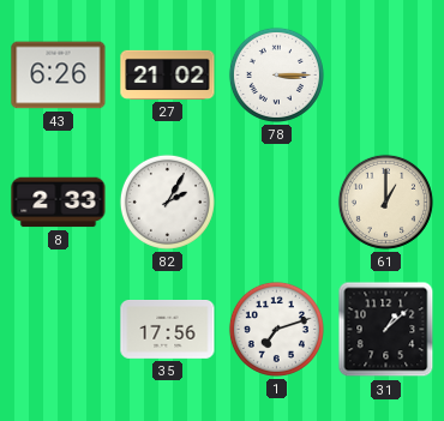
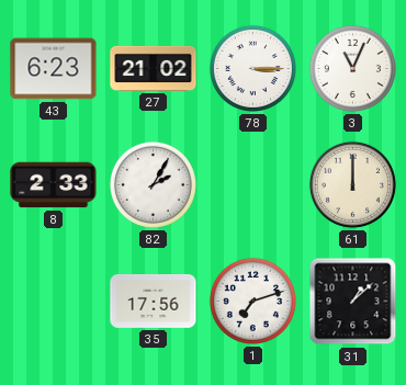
43: 6:26 -> 6:23
3: none -> 11:04
61: 1:00 -> 12:00
